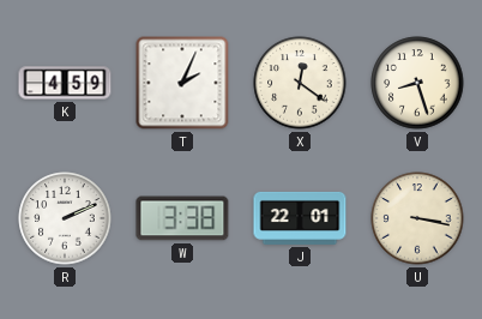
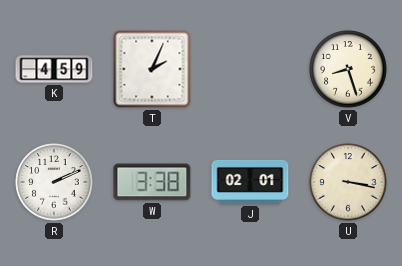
X: 12:21 -> none
J: 22:01 -> 02:01
